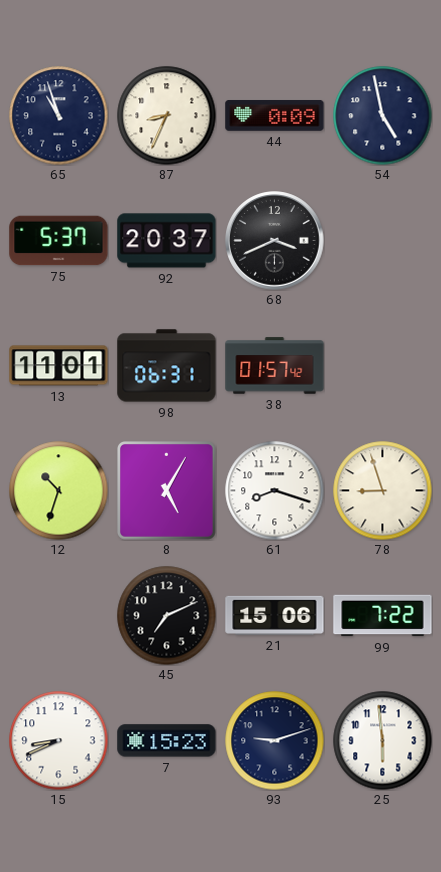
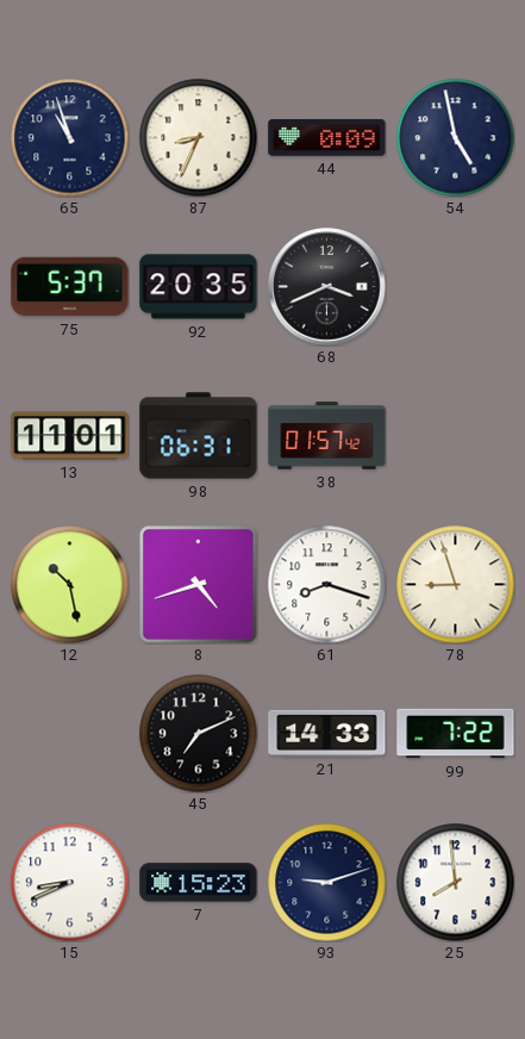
92: 20:37 -> 20:35
12: 10:33 -> 10:28
8: 5:05 -> 4:42
21: 15:06 -> 14:33
25: 5:59 -> 7:59
